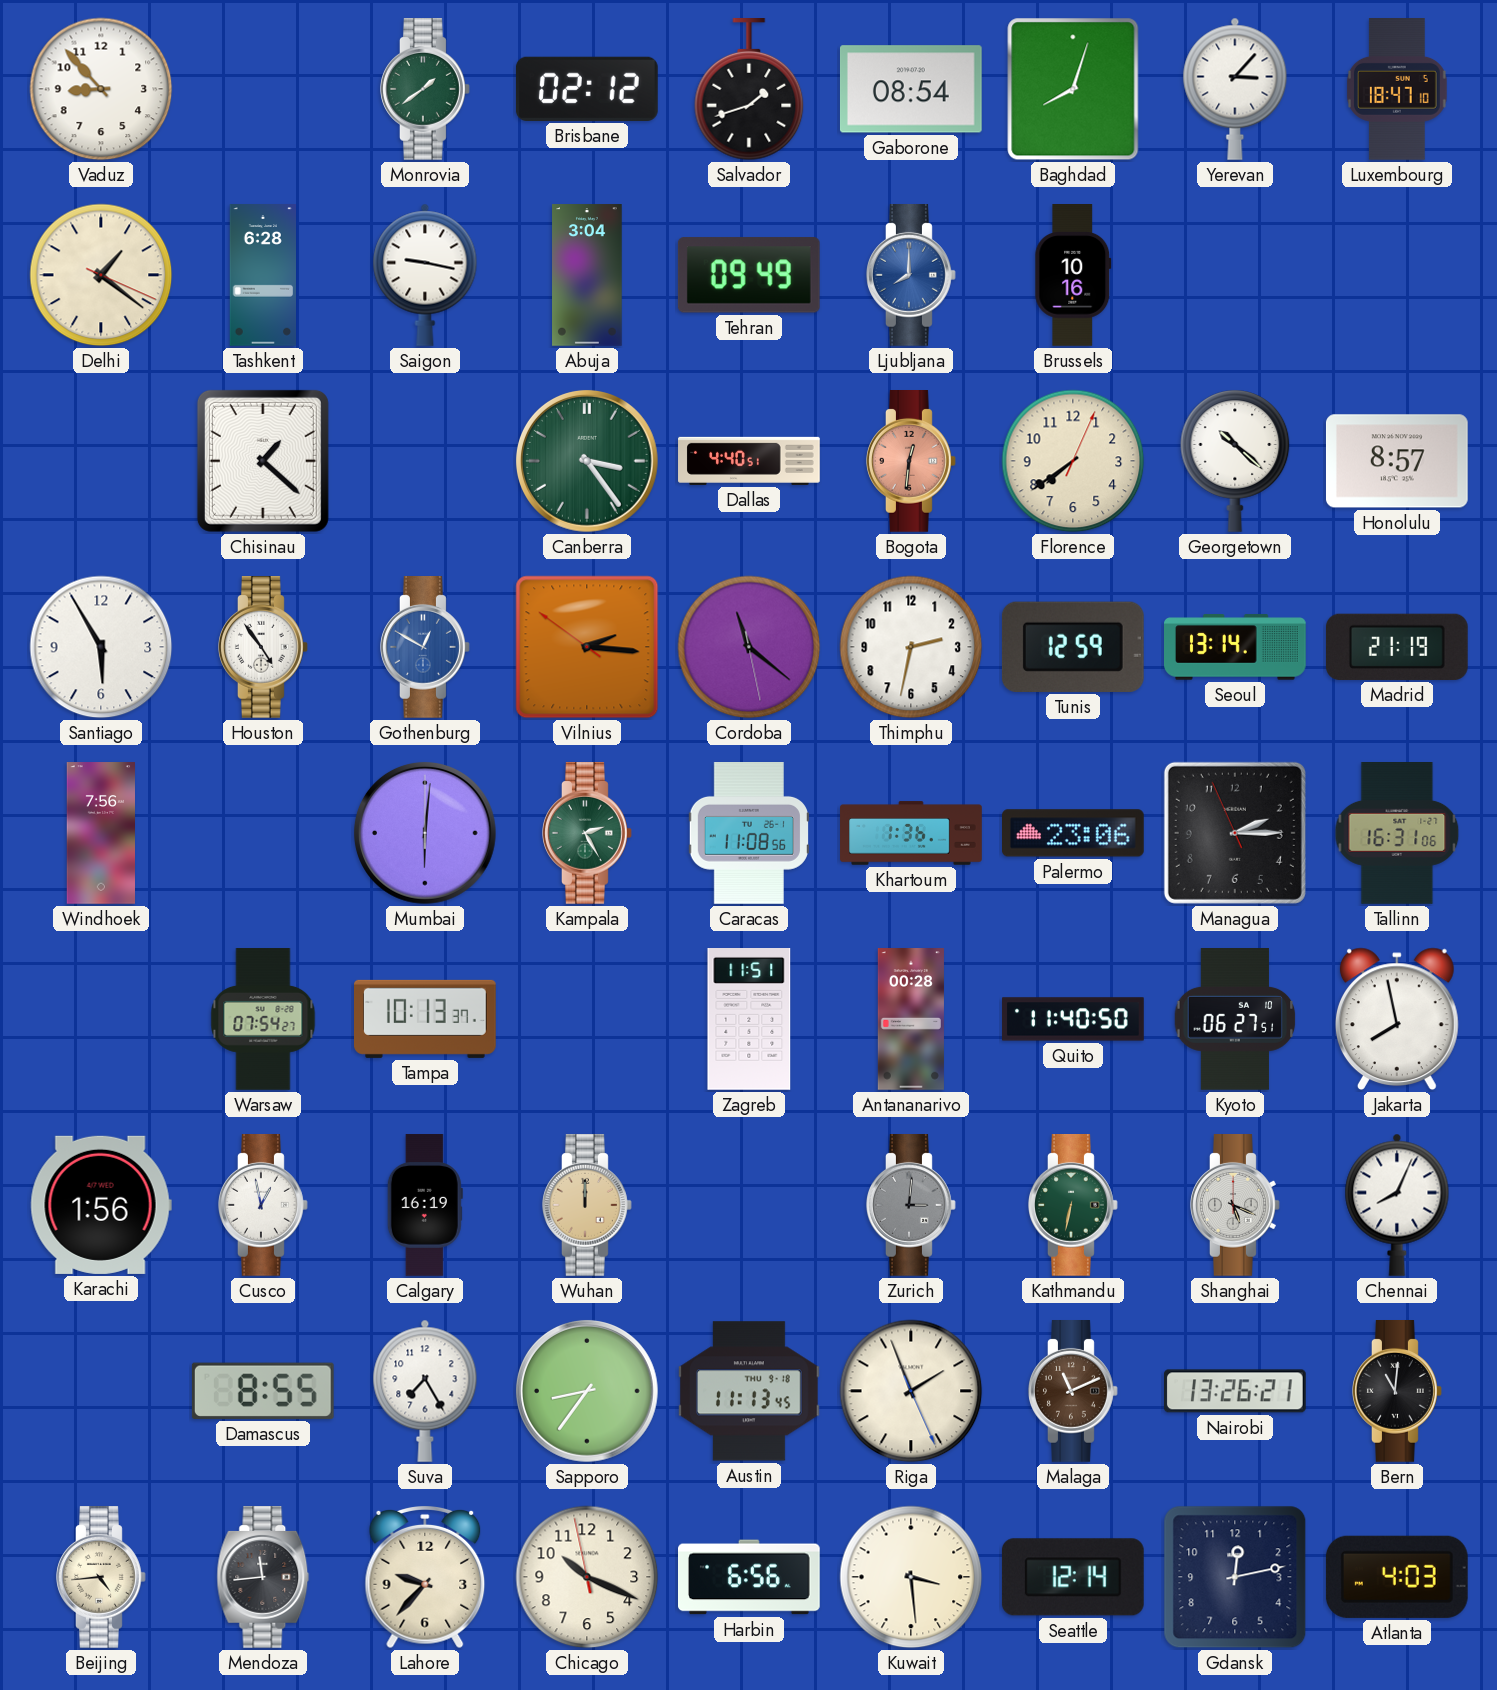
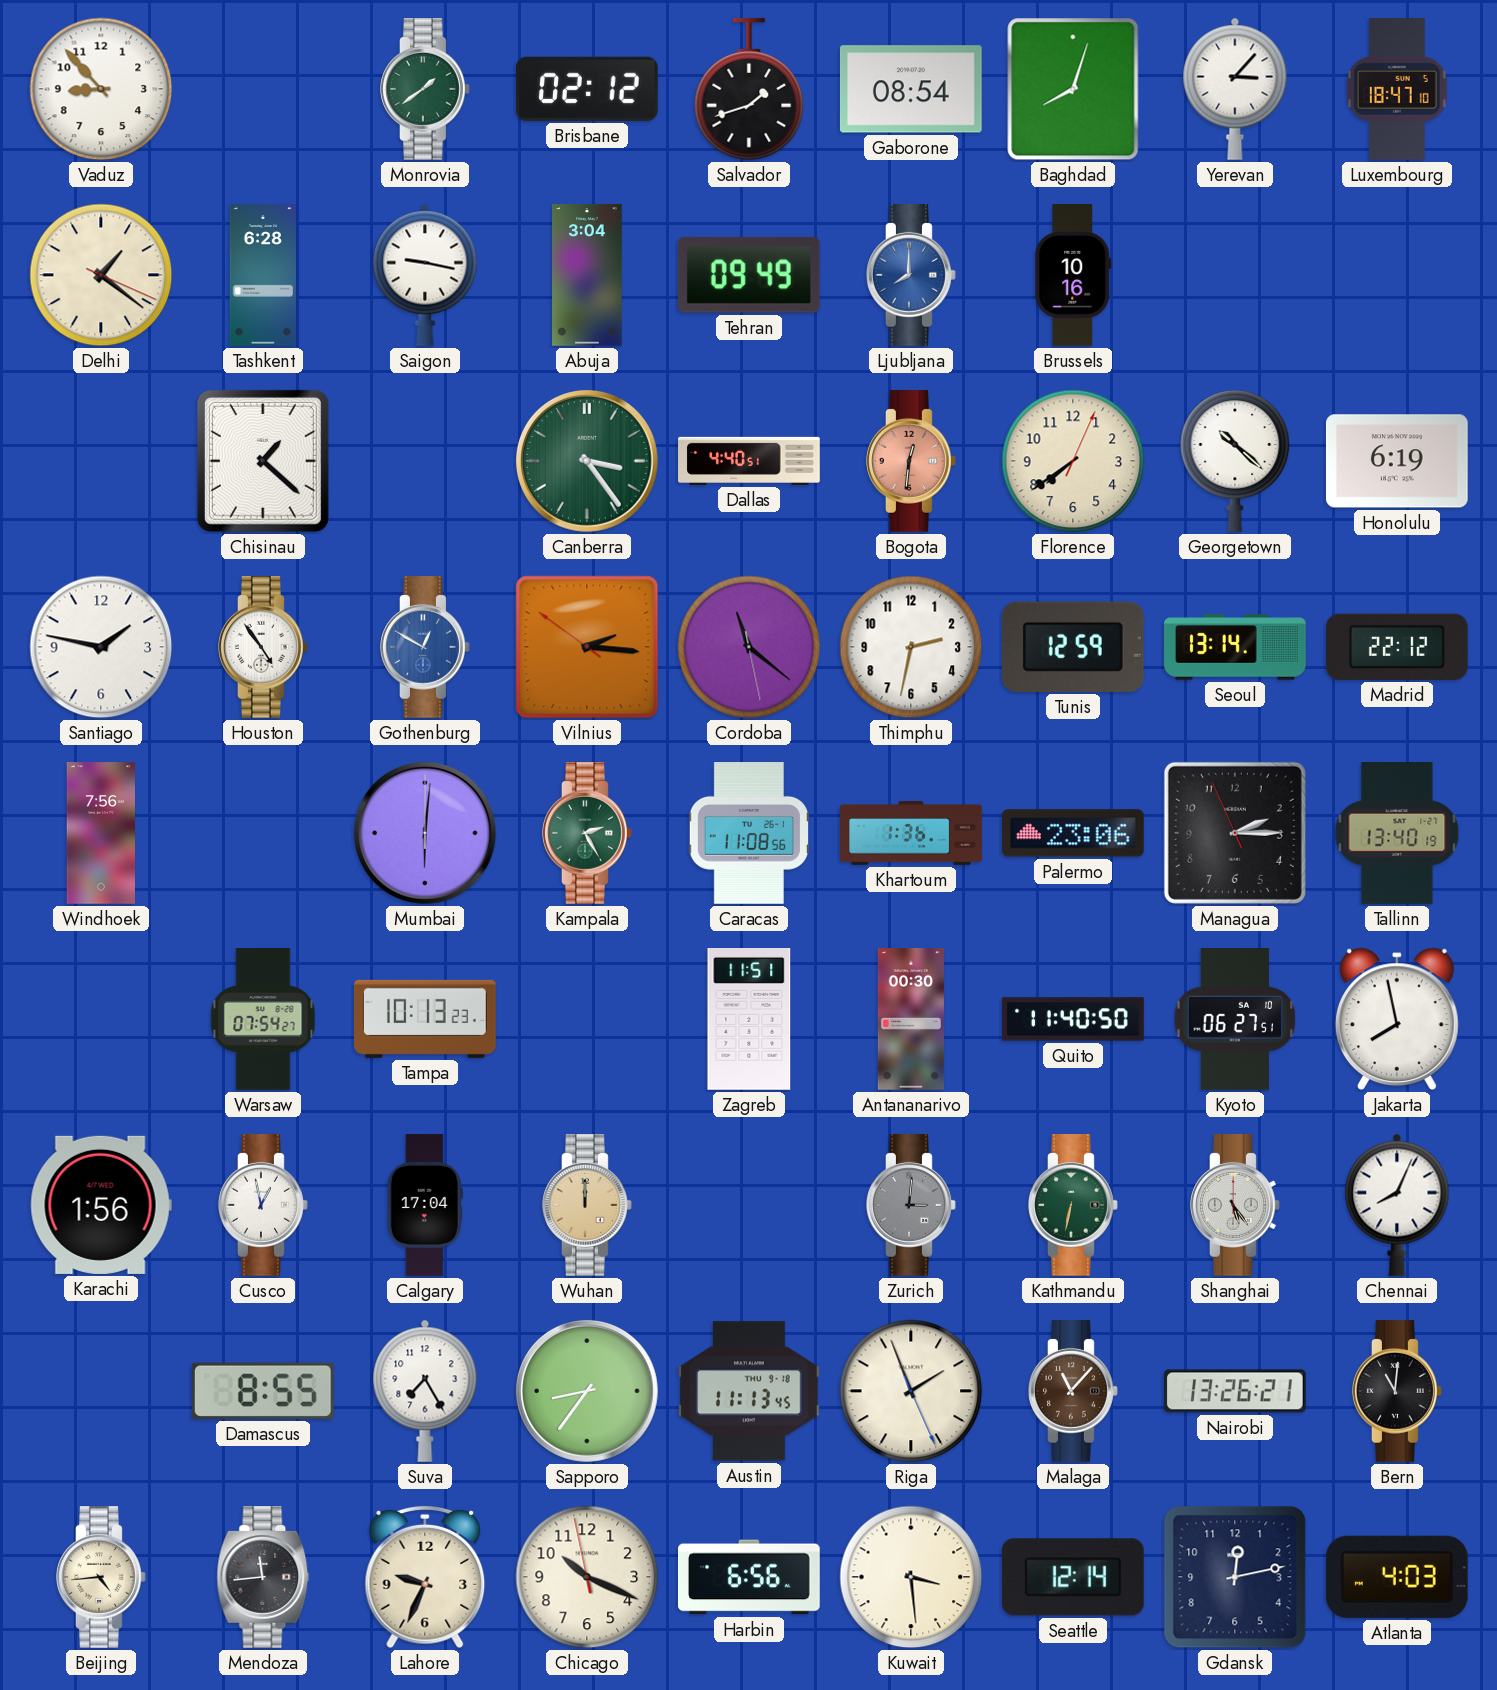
Honolulu: 8:57 -> 6:19
Santiago: 5:55 -> 1:47
Madrid: 21:19 -> 22:12
Tallinn: 16:31 -> 13:40
Tampa: 10:13:37 -> 10:13:23
Antananarivo: 00:28 -> 00:30
Calgary: 16:19 -> 17:04
Shanghai: 5:19 -> 5:24
Malaga: 11:11 -> 11:07
Lahore: 9:37 -> 9:34
